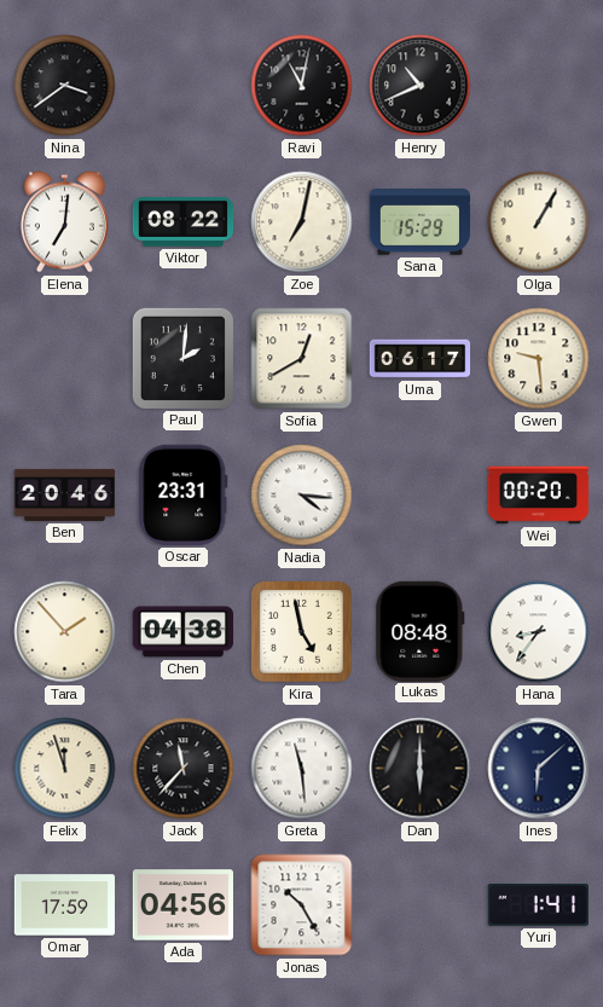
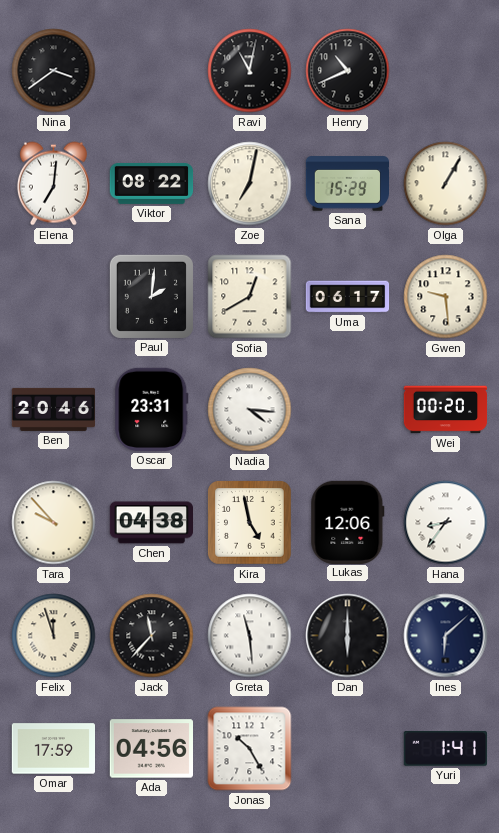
Tara: 1:53 -> 9:53
Lukas: 08:48 -> 12:06
